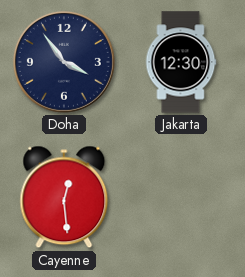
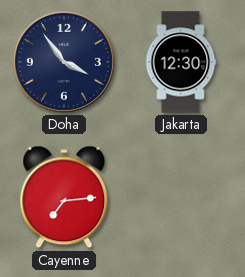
Cayenne: 12:29 -> 7:14
